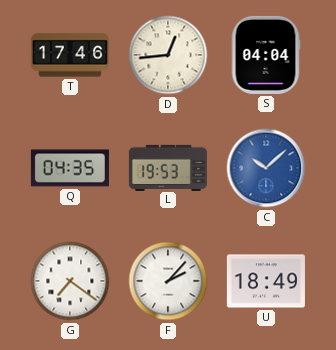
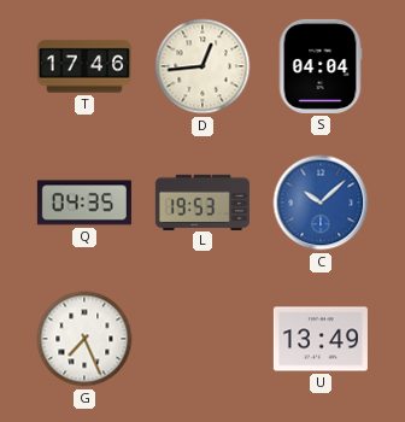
G: 7:21 -> 7:26
F: 2:07 -> none
U: 18:49 -> 13:49
